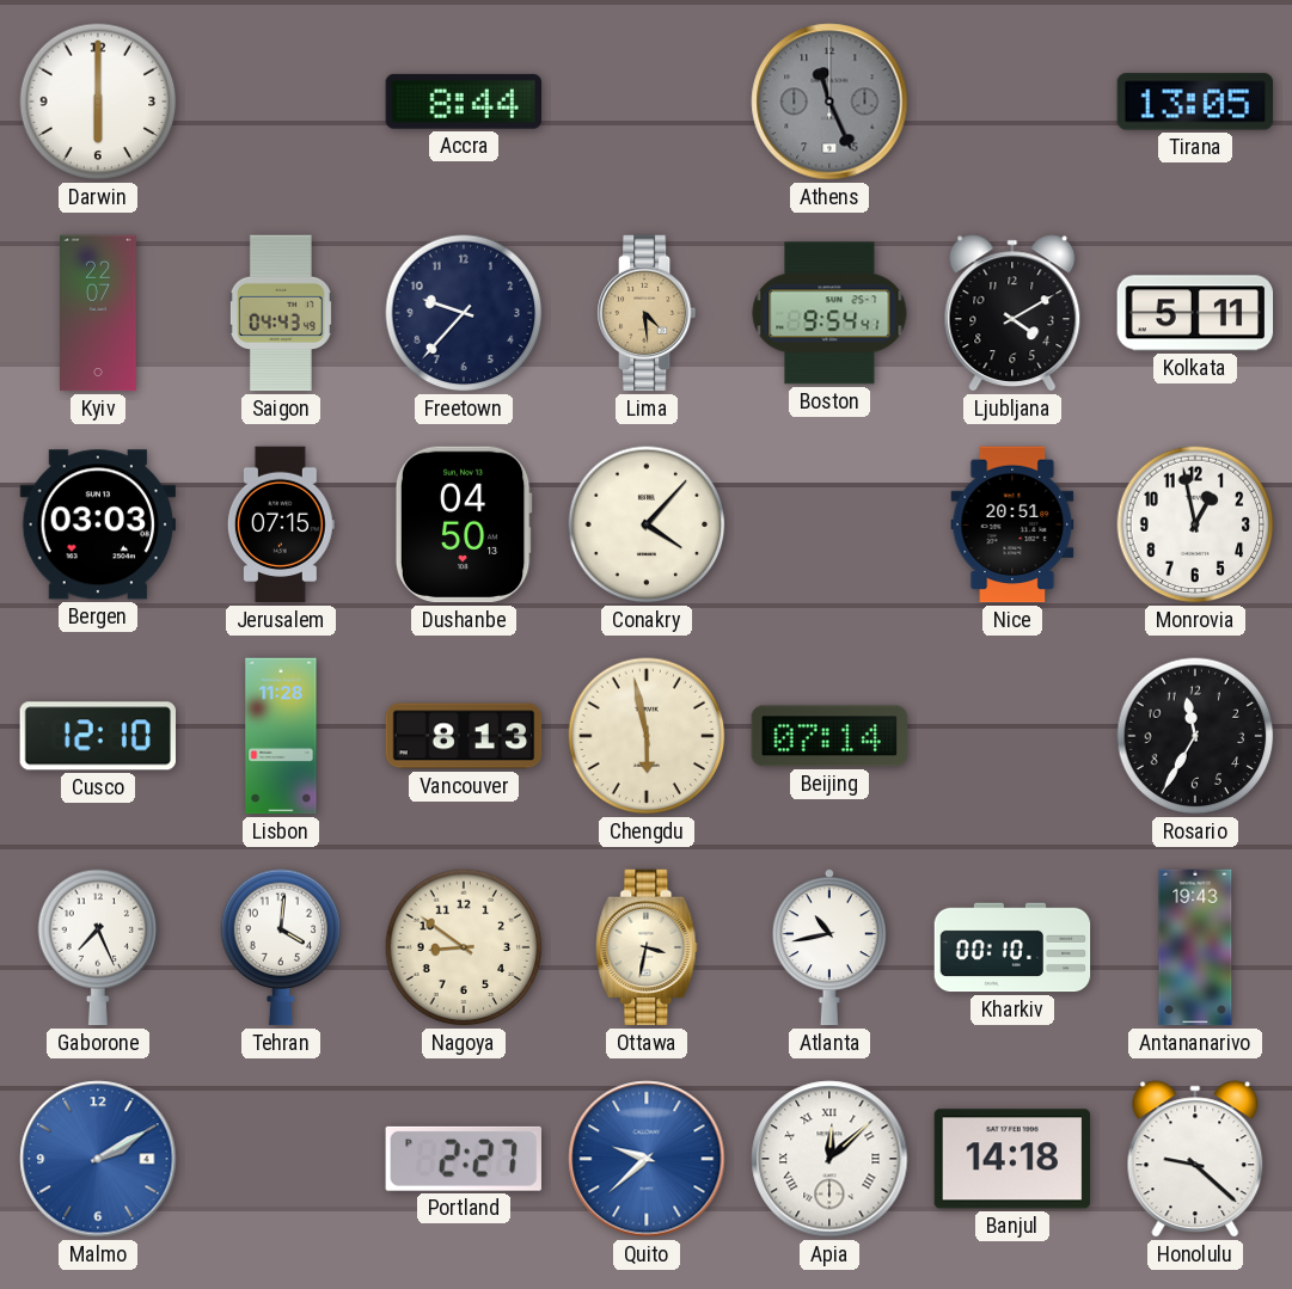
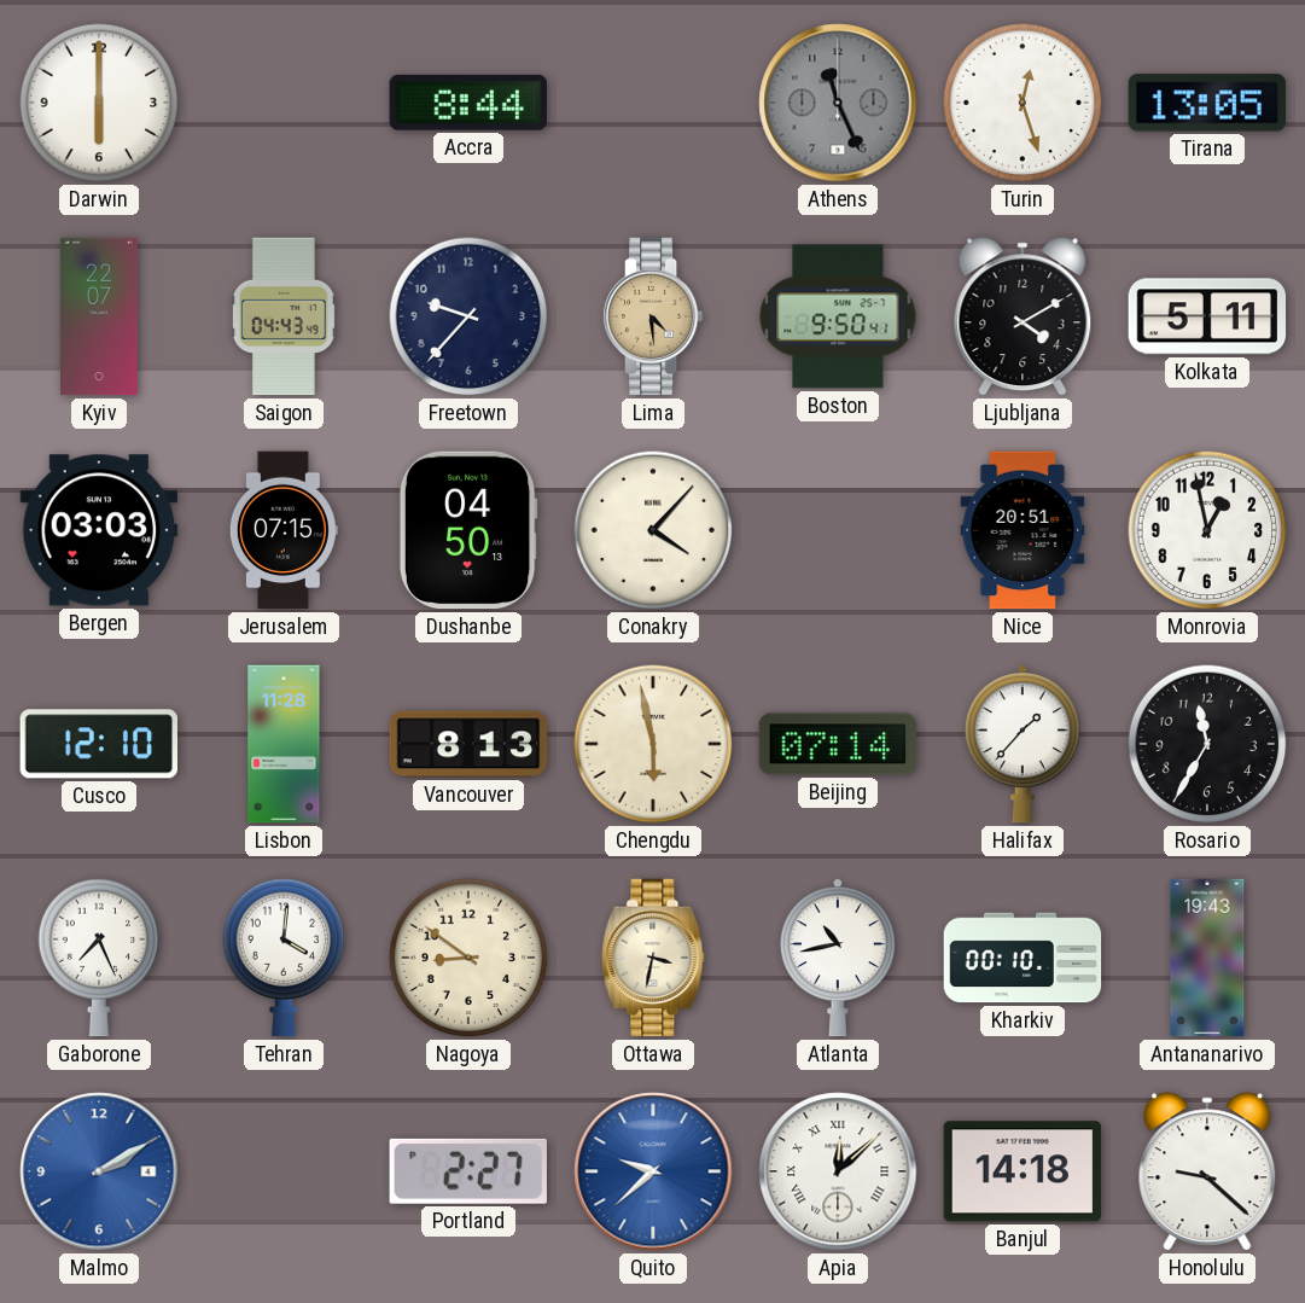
Turin: none -> 12:27
Boston: 9:54 -> 9:50
Halifax: none -> 1:37
